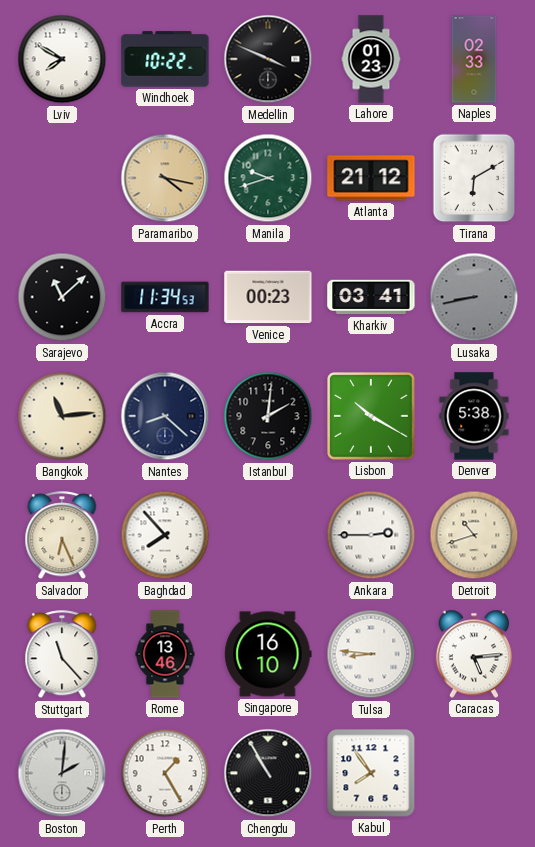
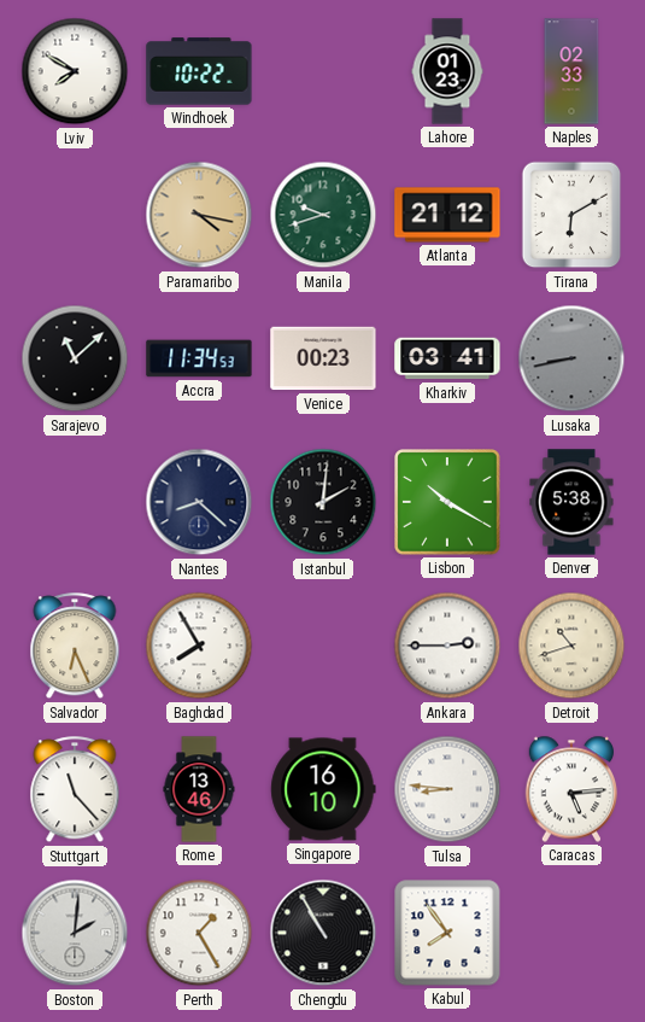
Medellin: 3:49 -> none
Bangkok: 11:14 -> none
Baghdad: 7:53 -> 7:55
